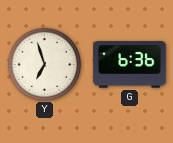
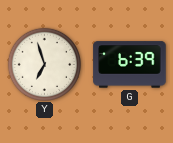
G: 6:36 -> 6:39
